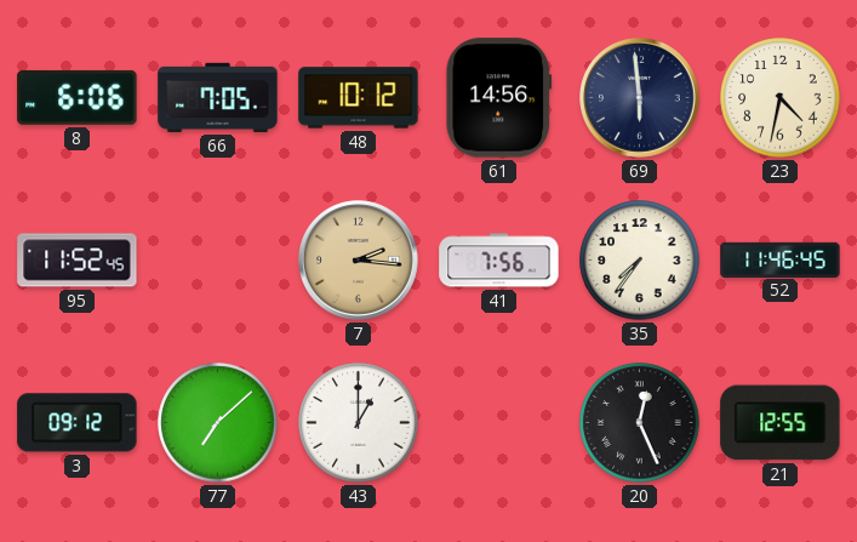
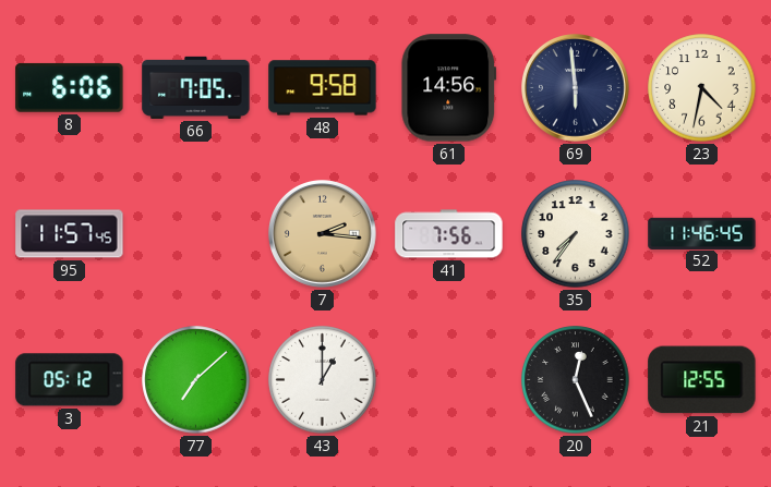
48: 10:12 -> 9:58
95: 11:52 -> 11:57
3: 09:12 -> 05:12
